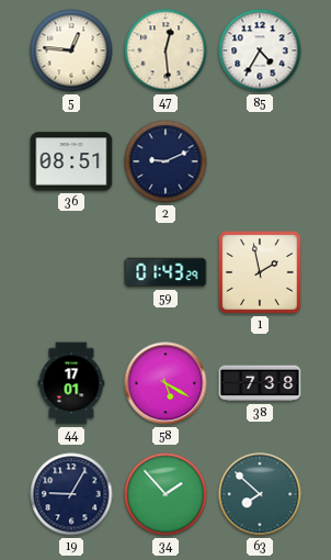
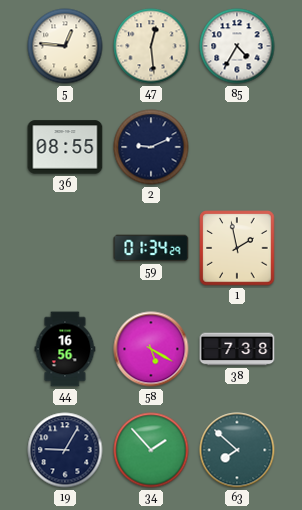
36: 08:51 -> 08:55
59: 01:43 -> 01:34
44: 17:01 -> 16:56
